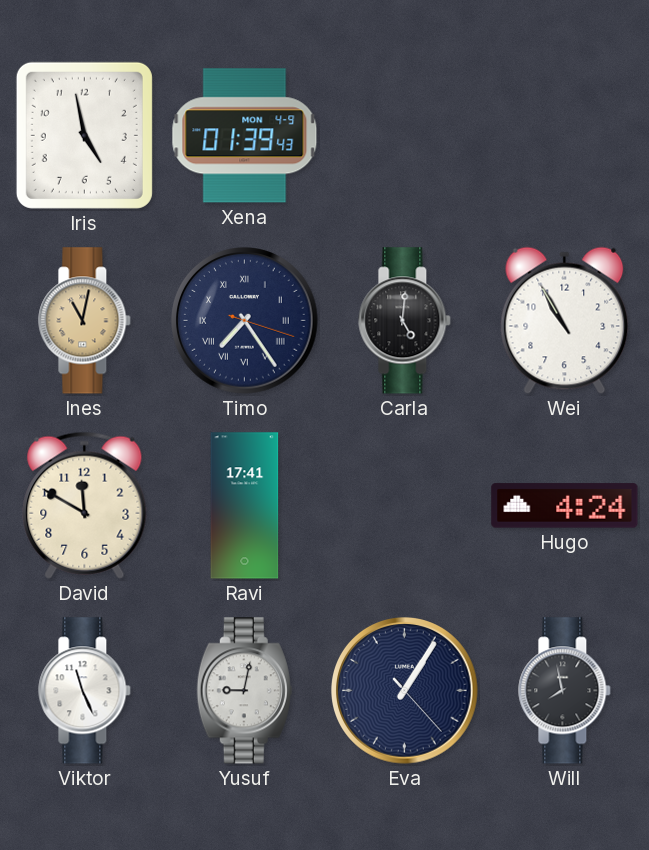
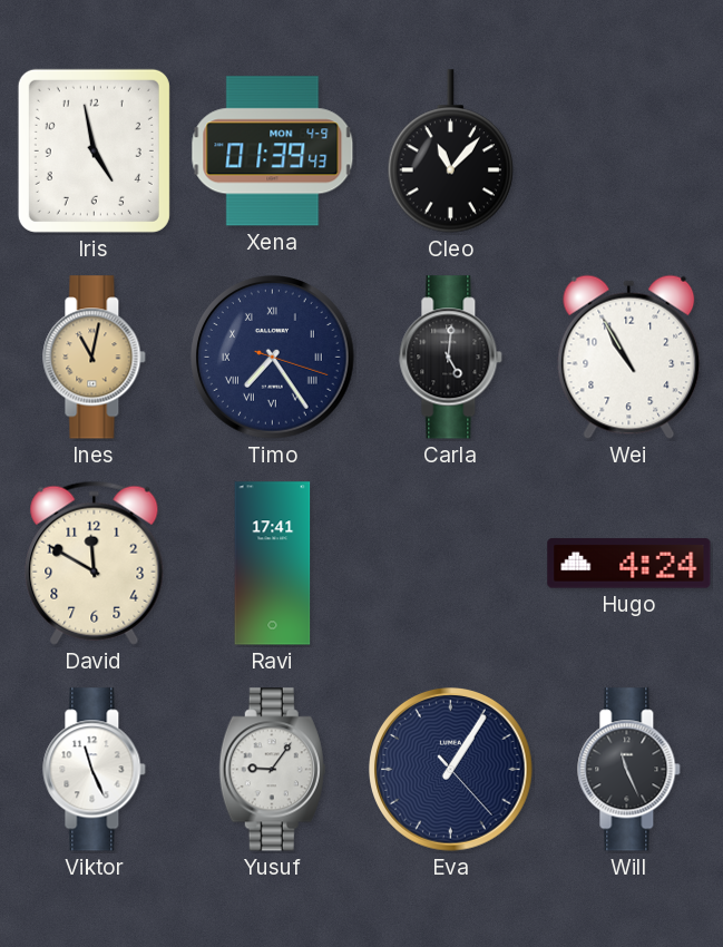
Cleo: none -> 11:07
Yusuf: 9:02 -> 9:06
Will: 7:58 -> 11:26
